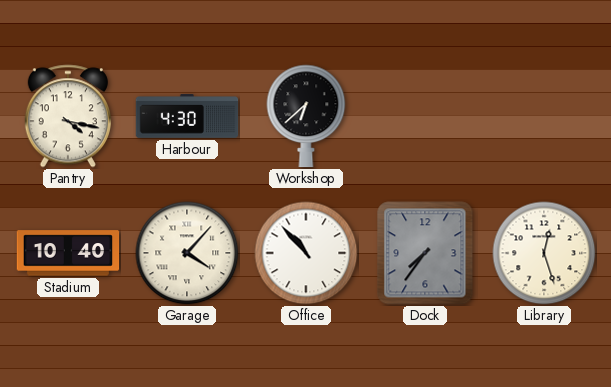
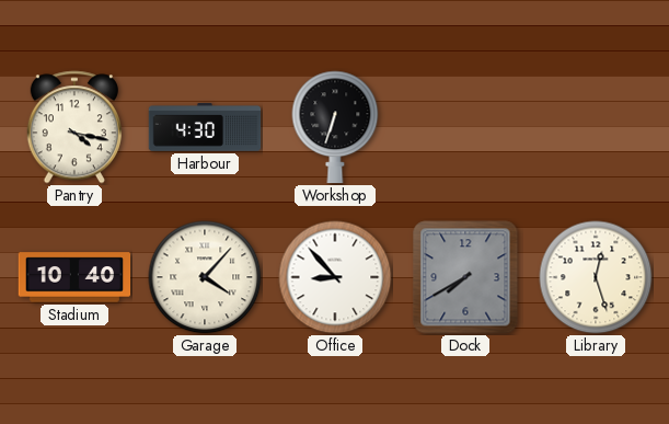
Workshop: 6:38 -> 6:33
Office: 10:53 -> 8:53
Dock: 7:36 -> 7:40
